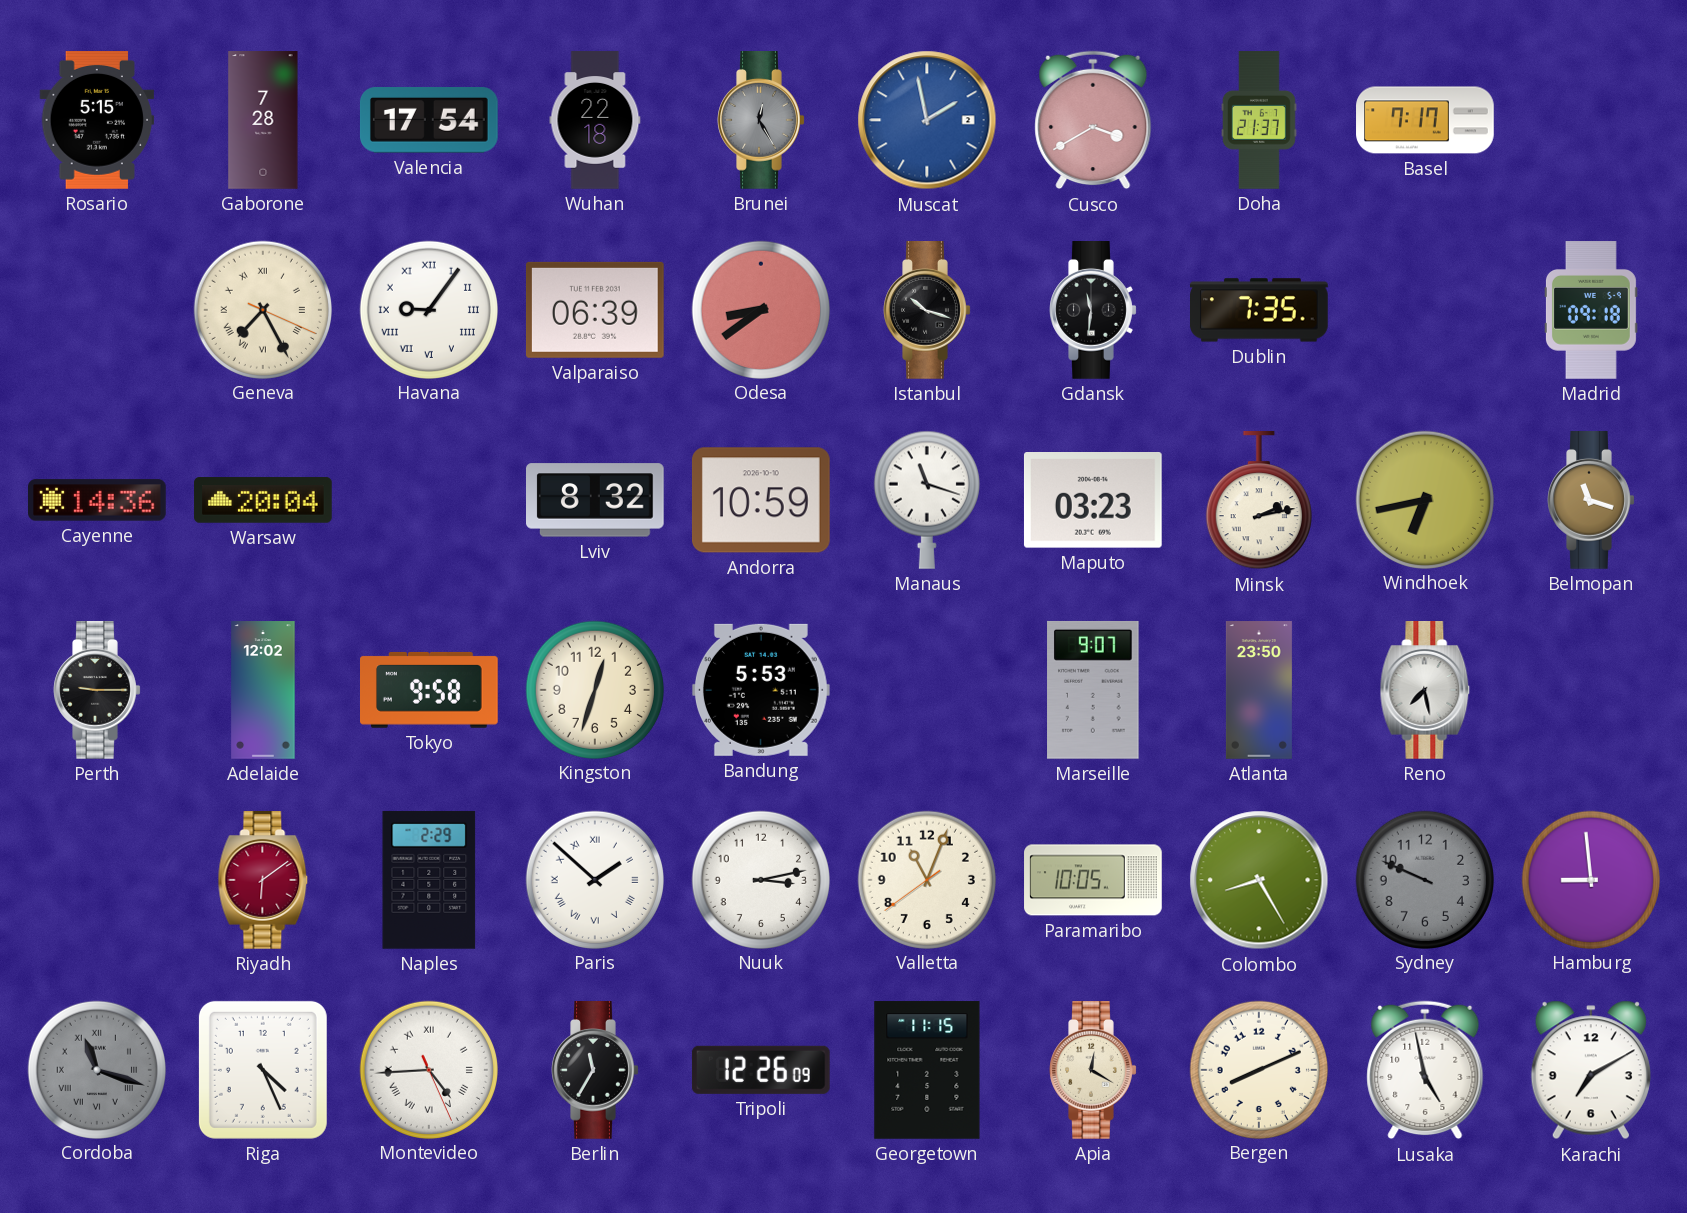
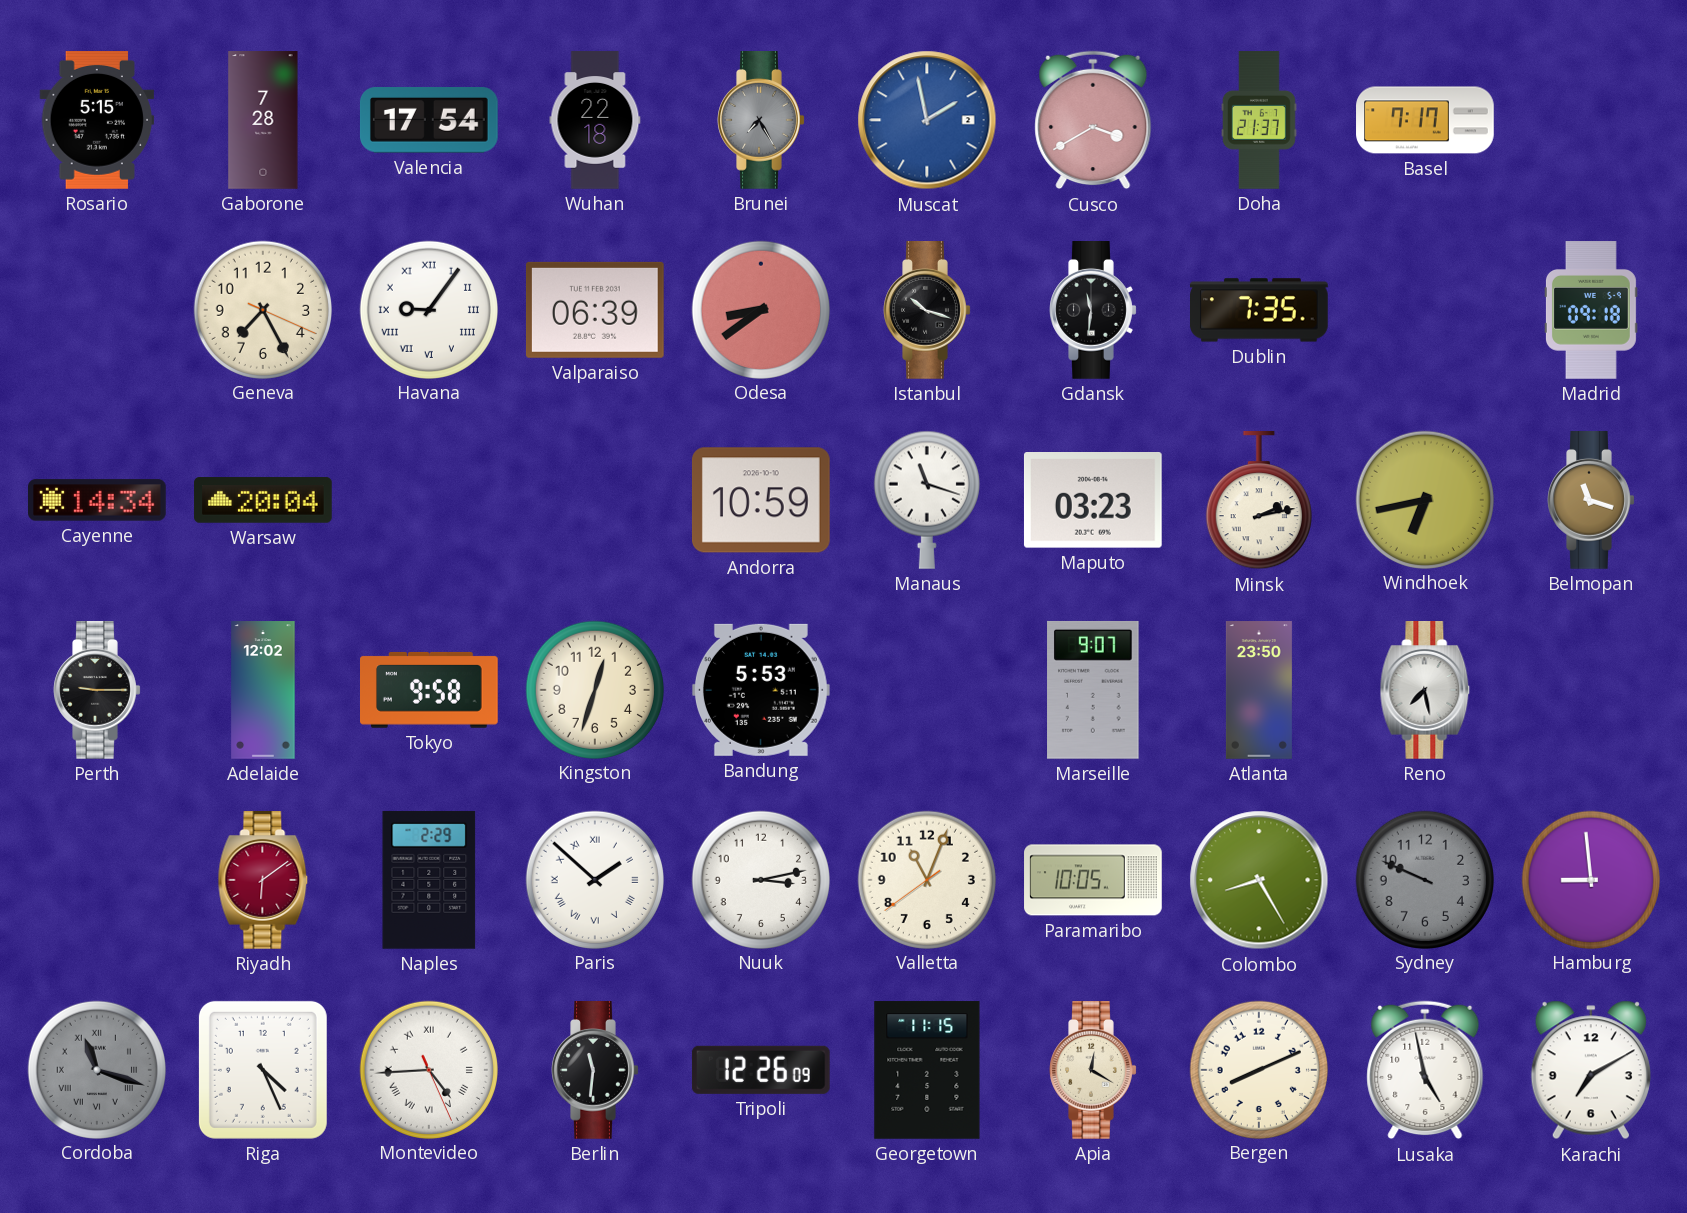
Brunei: 12:25 -> 7:25
Geneva numerals: Roman -> Arabic
Cayenne: 14:36 -> 14:34
Lviv: 8:32 -> none
Berlin: 11:35 -> 11:31
